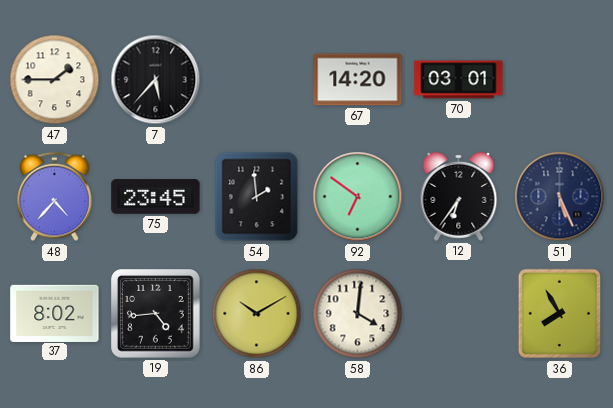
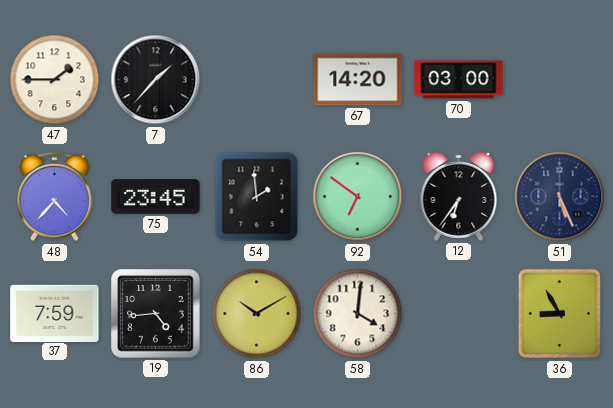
7: 5:37 -> 1:37
70: 03:01 -> 03:00
37: 8:02 -> 7:59
36: 7:55 -> 8:55
